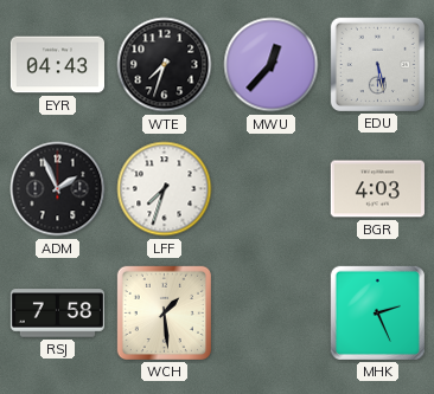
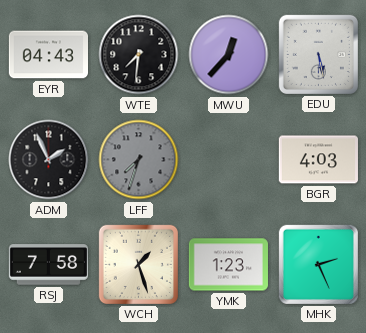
WTE: 7:33 -> 7:31
LFF dial: white -> grey
WCH: 1:29 -> 1:27
YMK: none -> 1:23
